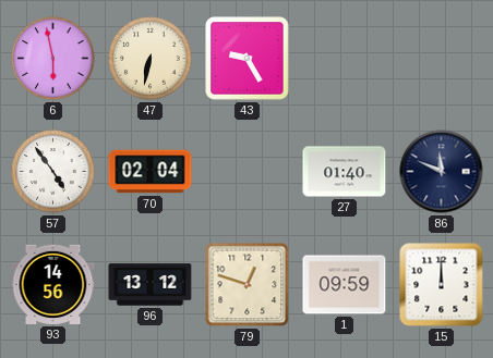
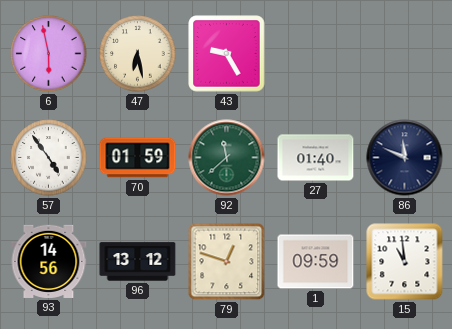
47: 6:32 -> 6:28
70: 02:04 -> 01:59
92: none -> 11:38
15: 12:00 -> 10:59
